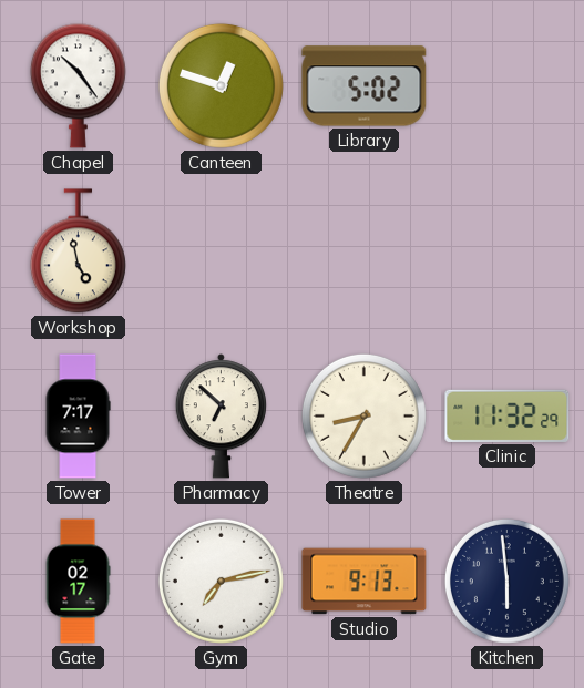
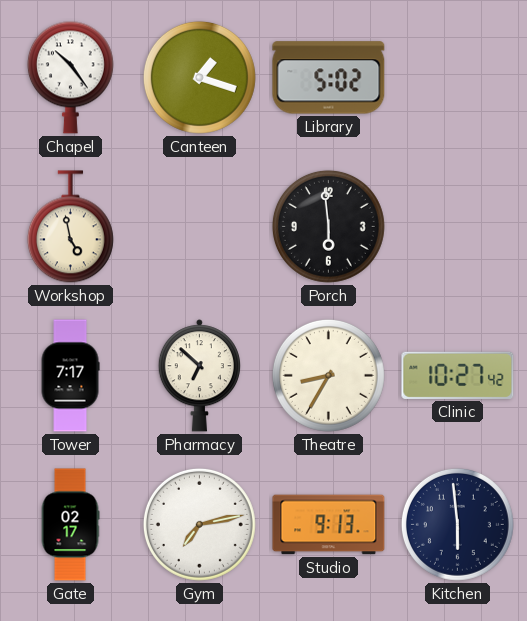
Canteen: 12:48 -> 1:18
Porch: none -> 5:59
Clinic: 11:32 -> 10:27
